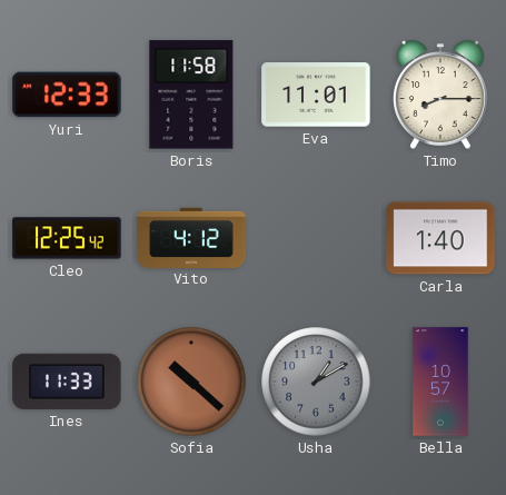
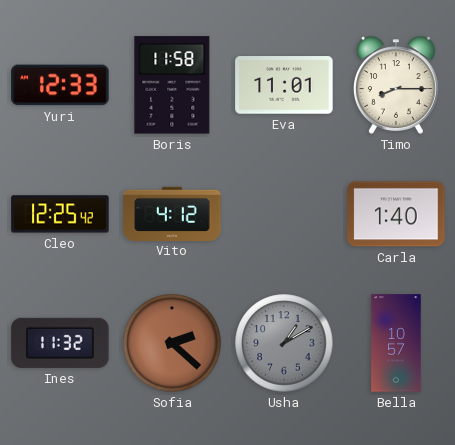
Ines: 11:33 -> 11:32
Sofia: 10:22 -> 2:22
